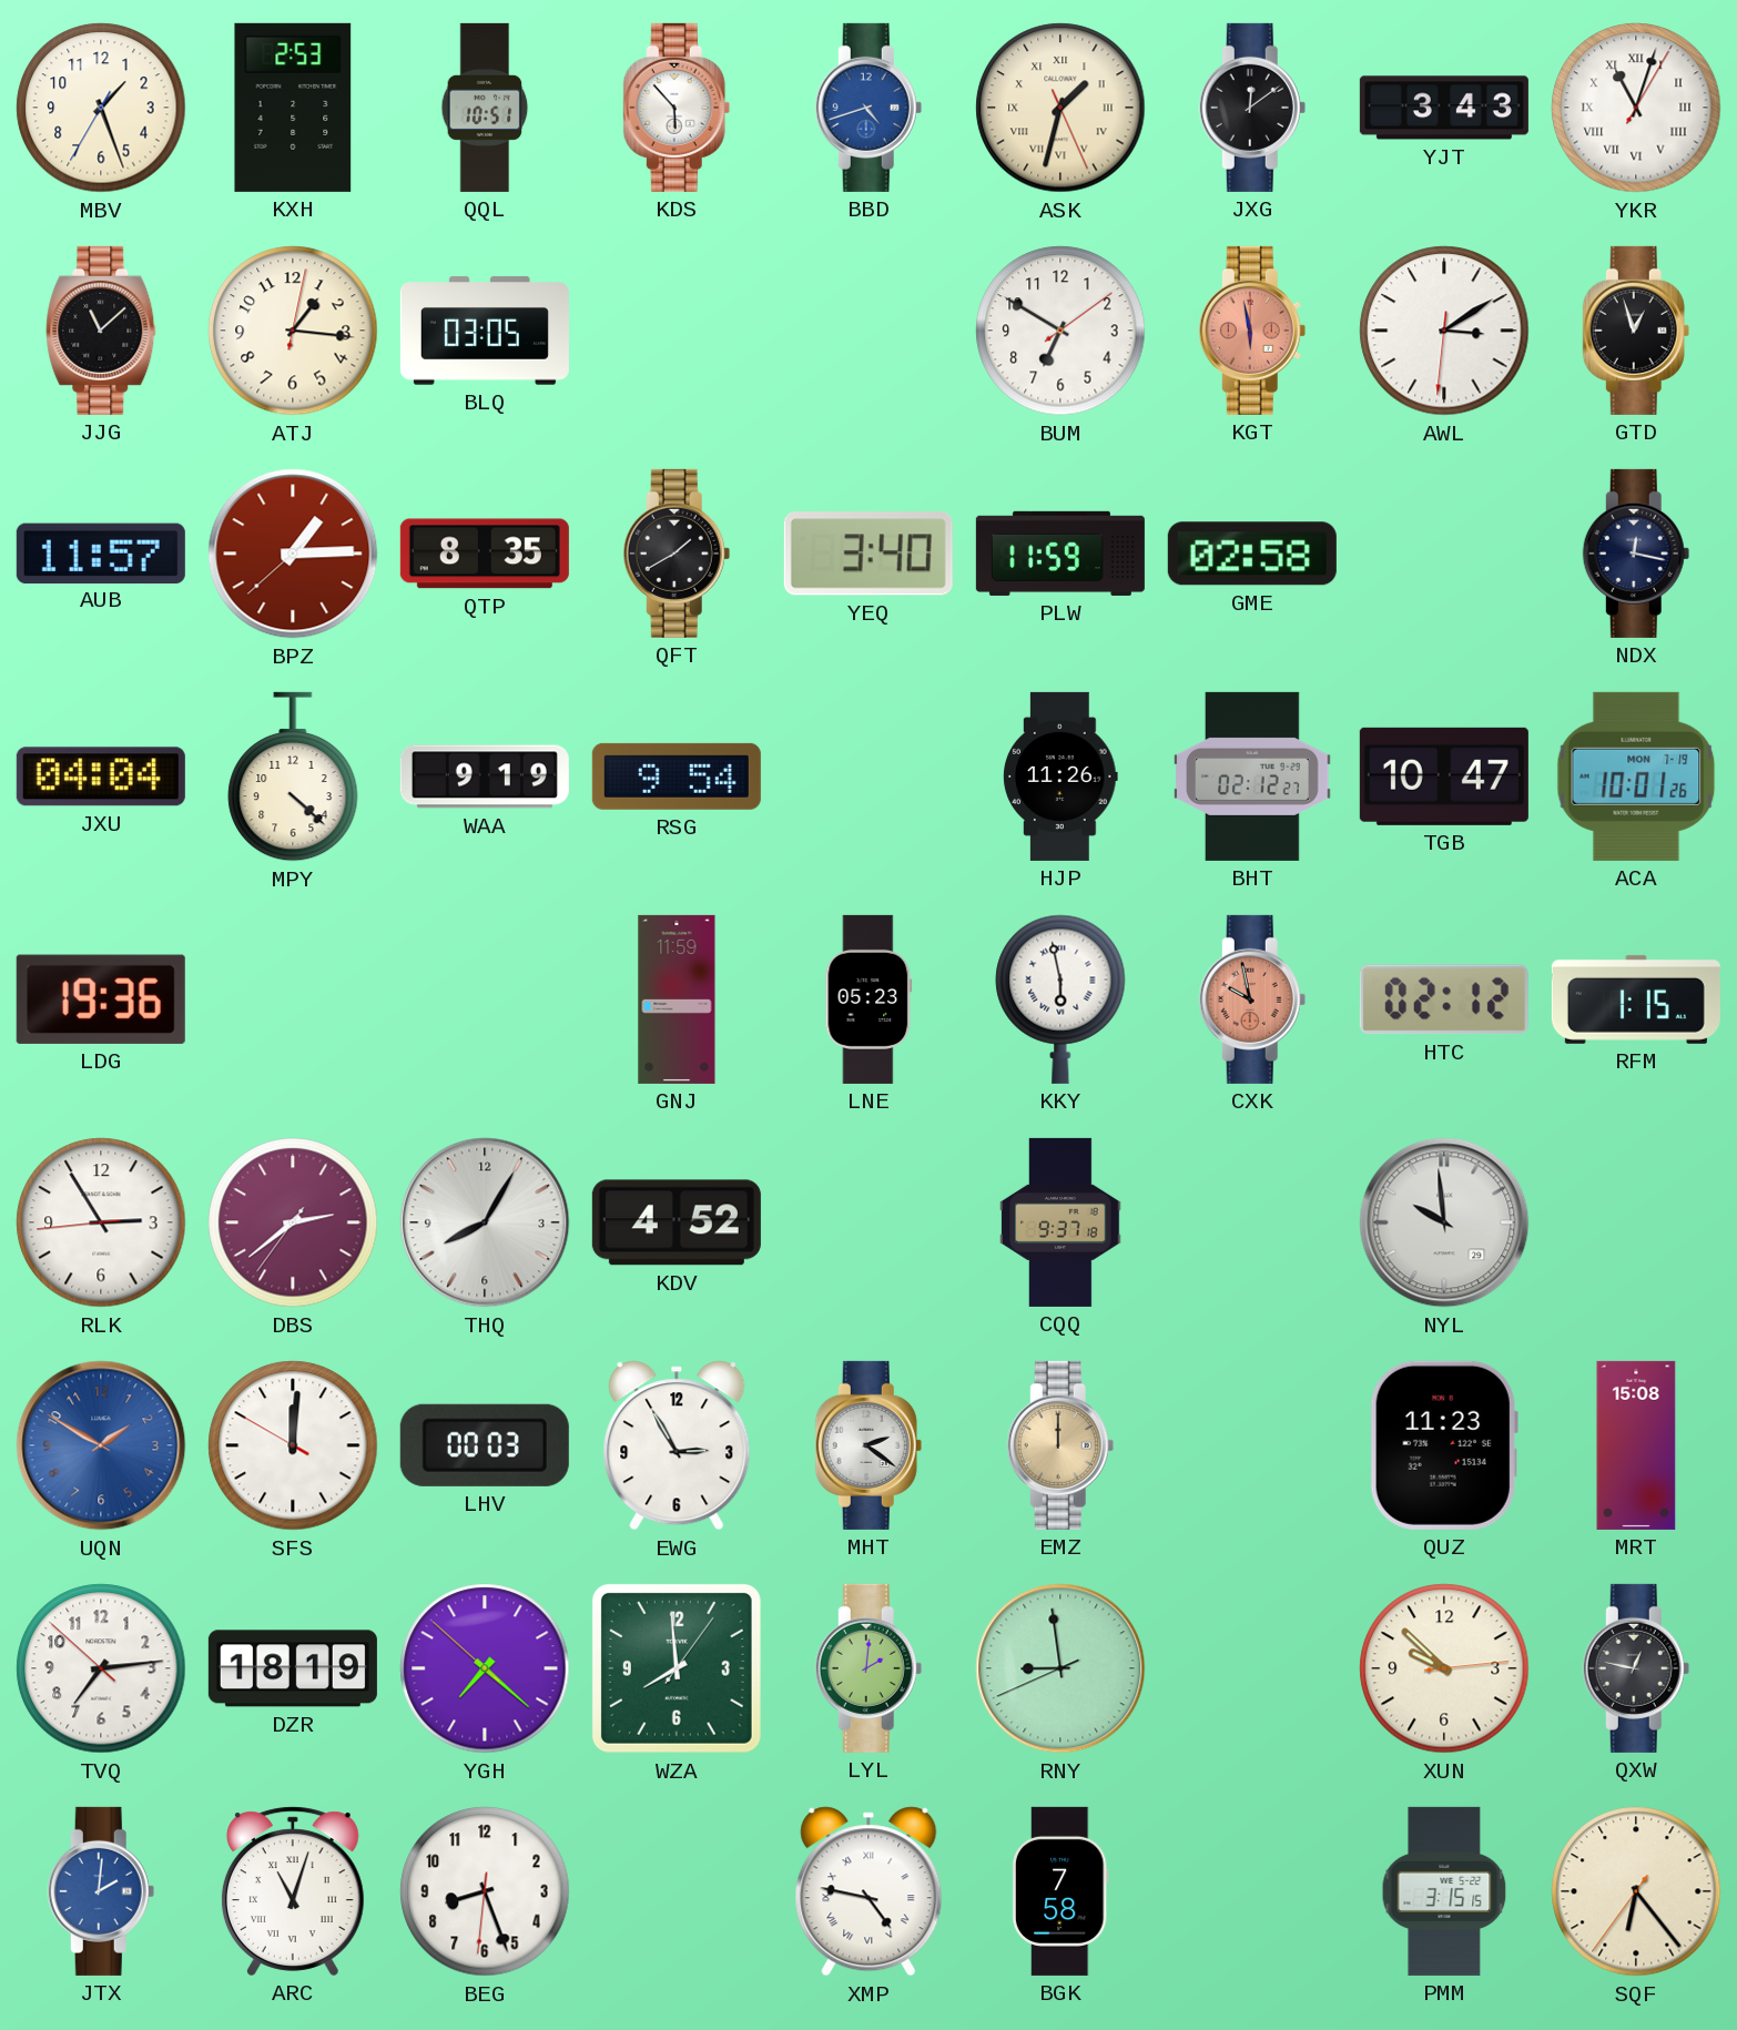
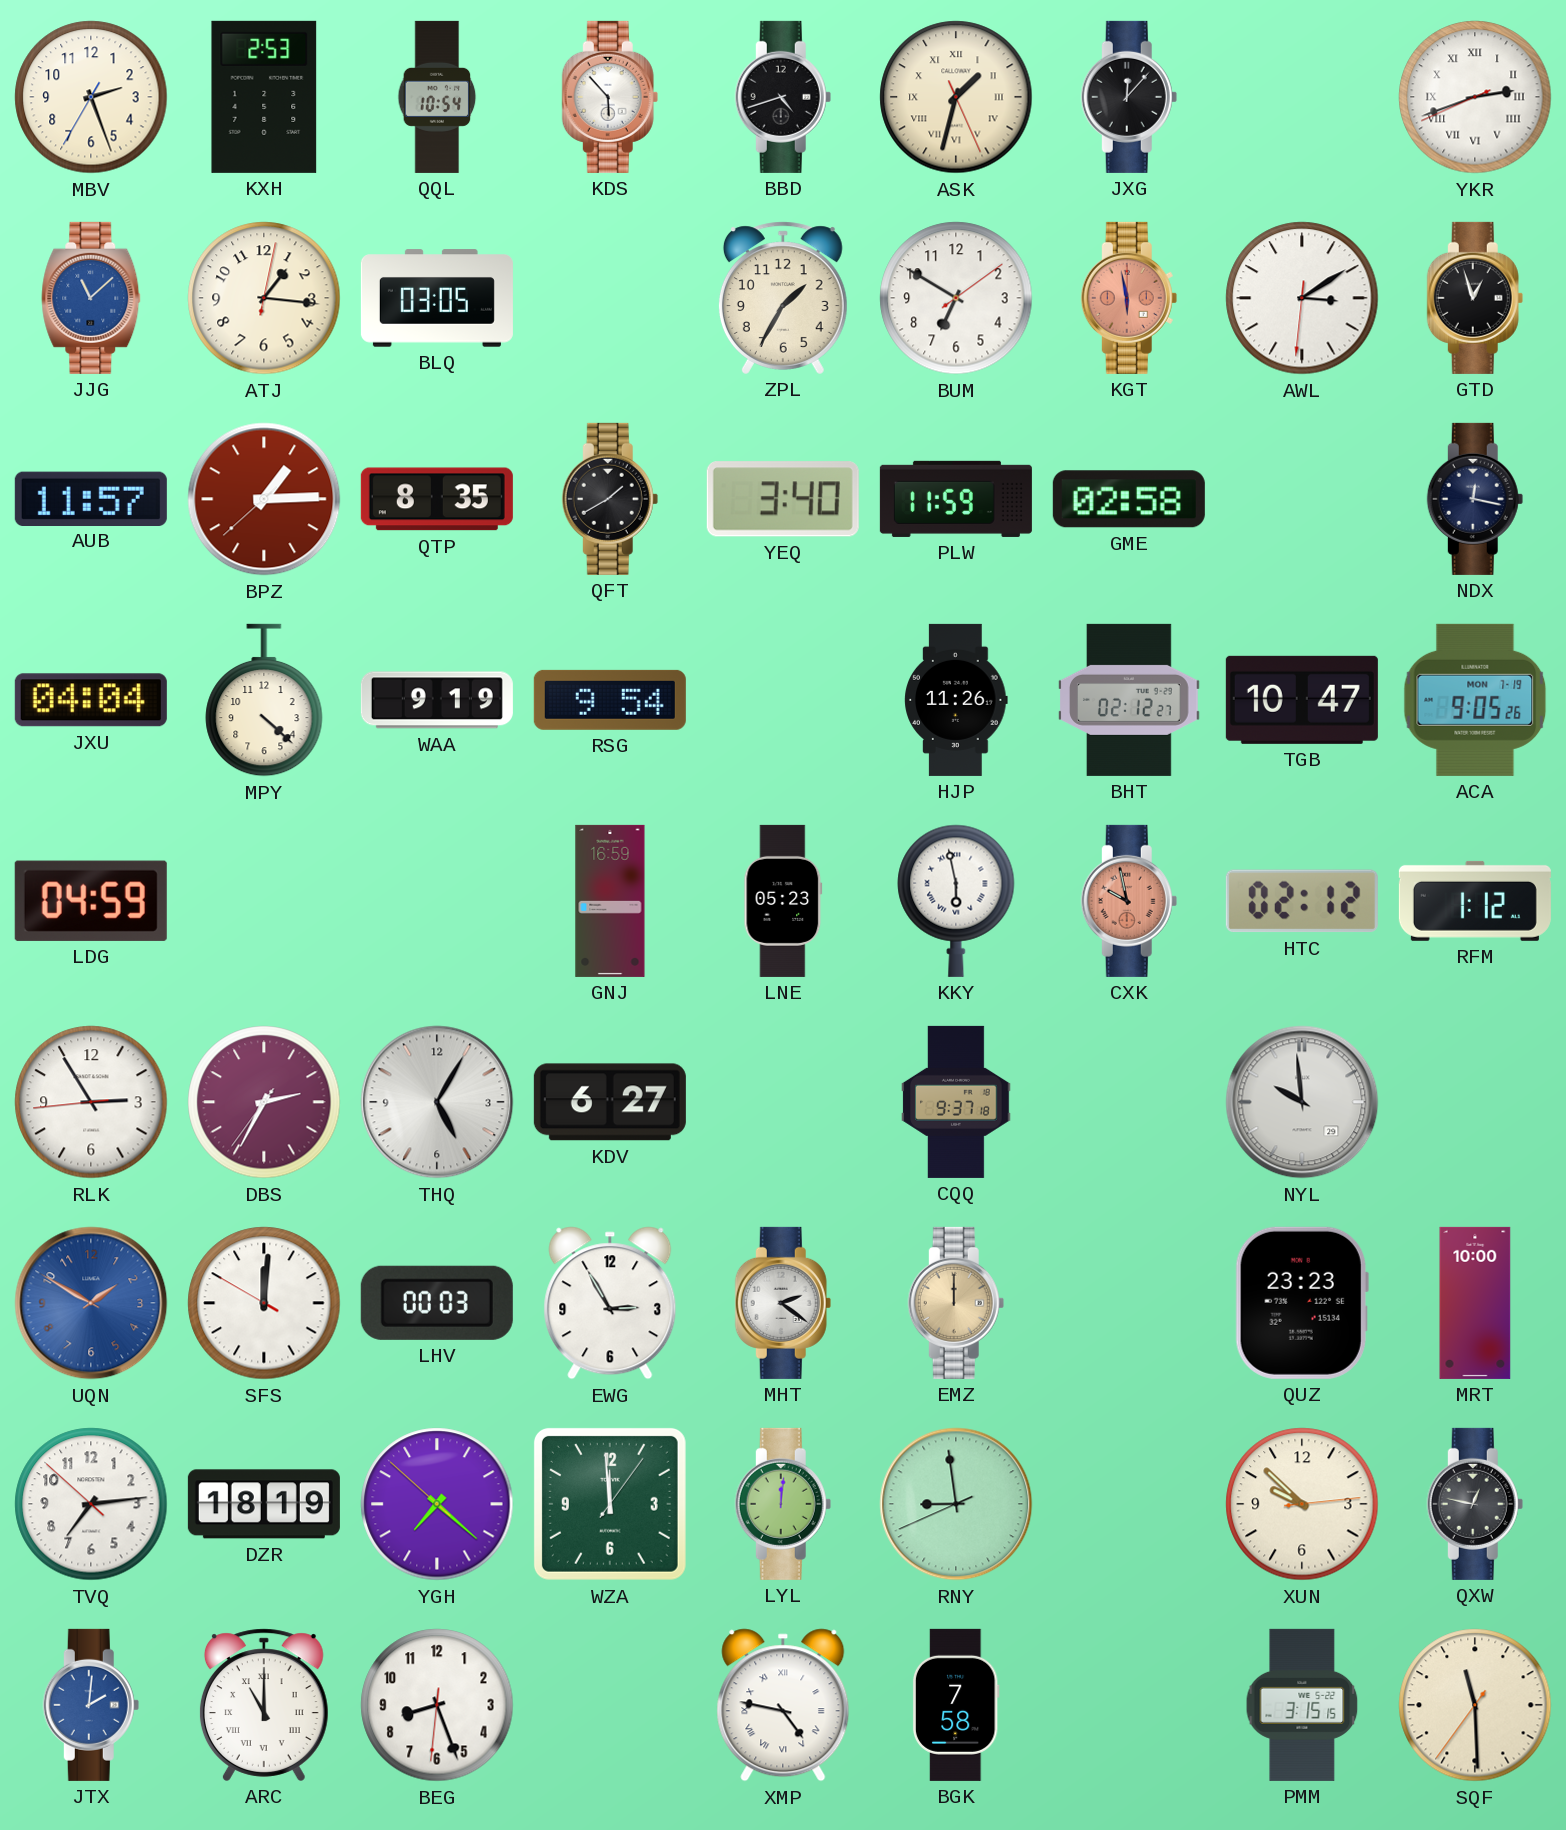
MBV: 1:26 -> 2:26
QQL: 10:51 -> 10:54
BBD dial: blue -> black
JXG: 12:09 -> 12:07
YJT: 3:43 -> none
YKR: 11:03 -> 2:41
JJG dial: black -> blue
ZPL: none -> 1:35
ACA: 10:01 -> 9:05
LDG: 19:36 -> 04:59
GNJ: 11:59 -> 16:59
RFM: 1:15 -> 1:12
DBS: 2:38 -> 2:34
THQ: 8:05 -> 5:05
KDV: 4:52 -> 6:27
QUZ: 11:23 -> 23:23
MRT: 15:08 -> 10:00
WZA: 7:59 -> 11:59
LYL: 2:01 -> 12:01
ARC: 11:03 -> 11:00
SQF: 6:23 -> 11:29
